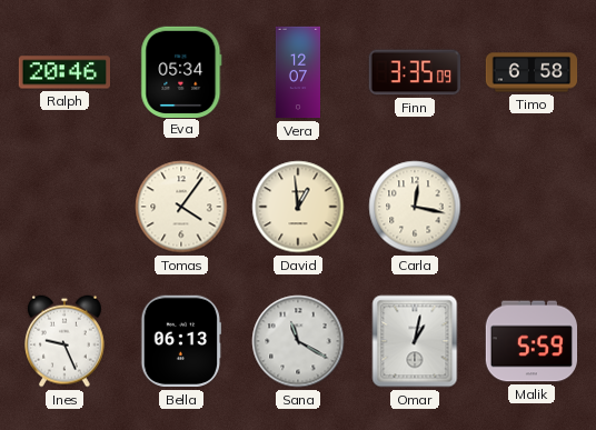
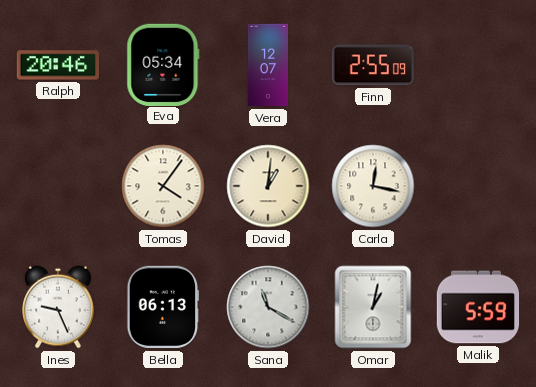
Finn: 3:35 -> 2:55
Timo: 6:58 -> none
David: 12:59 -> 1:01
